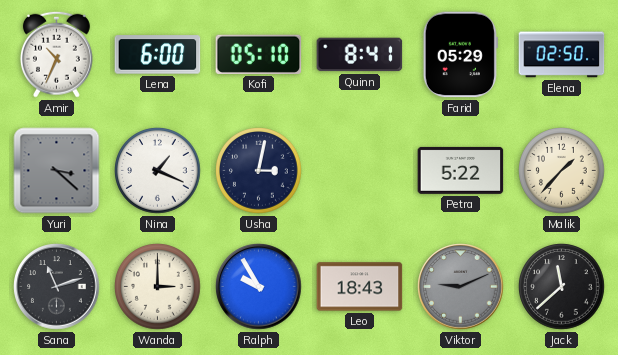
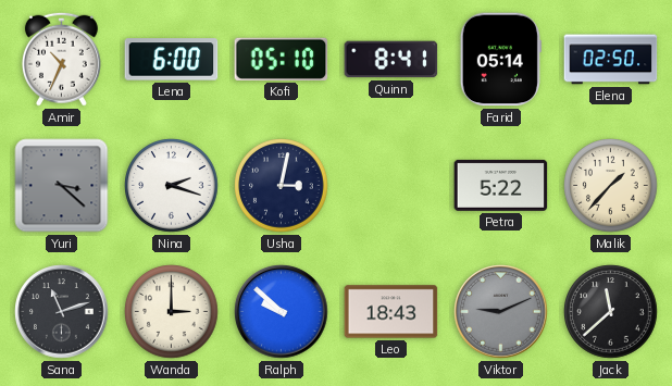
Farid: 05:29 -> 05:14
Nina: 1:19 -> 2:18
Ralph: 9:55 -> 9:52
